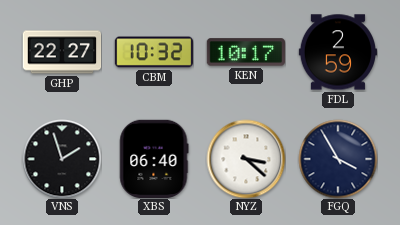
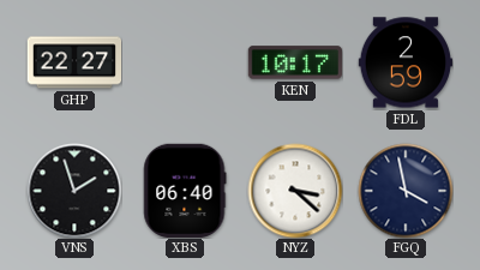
CBM: 10:32 -> none
FGQ: 3:55 -> 3:58
